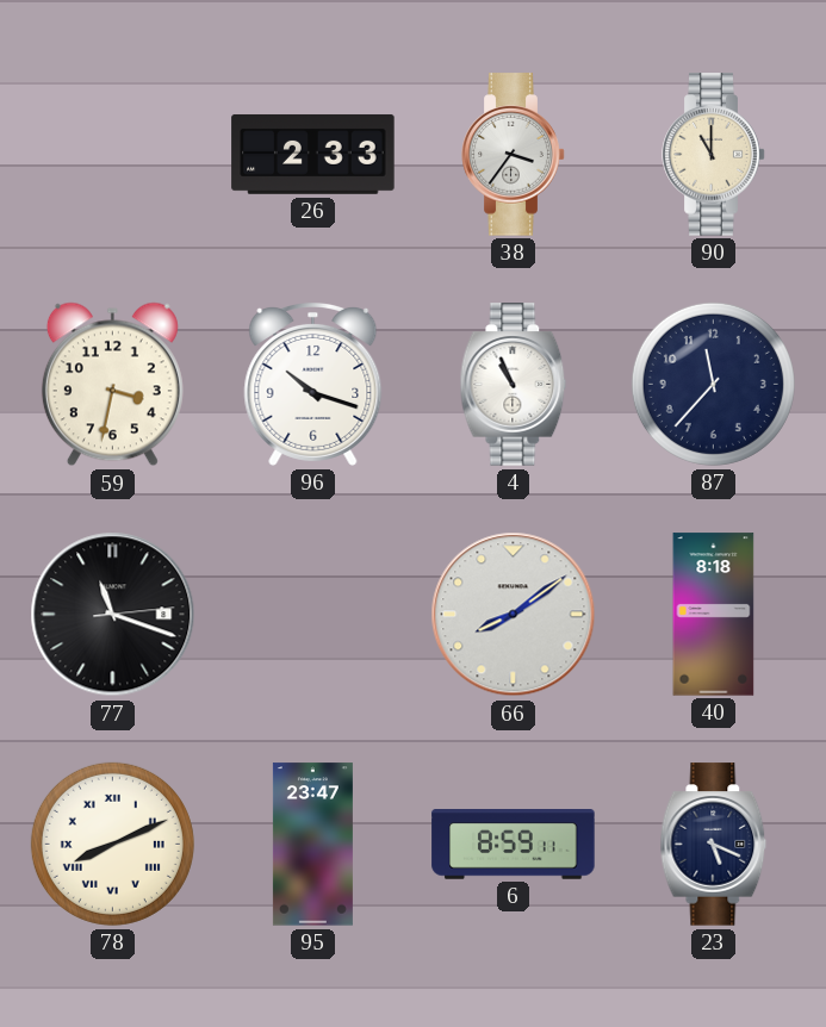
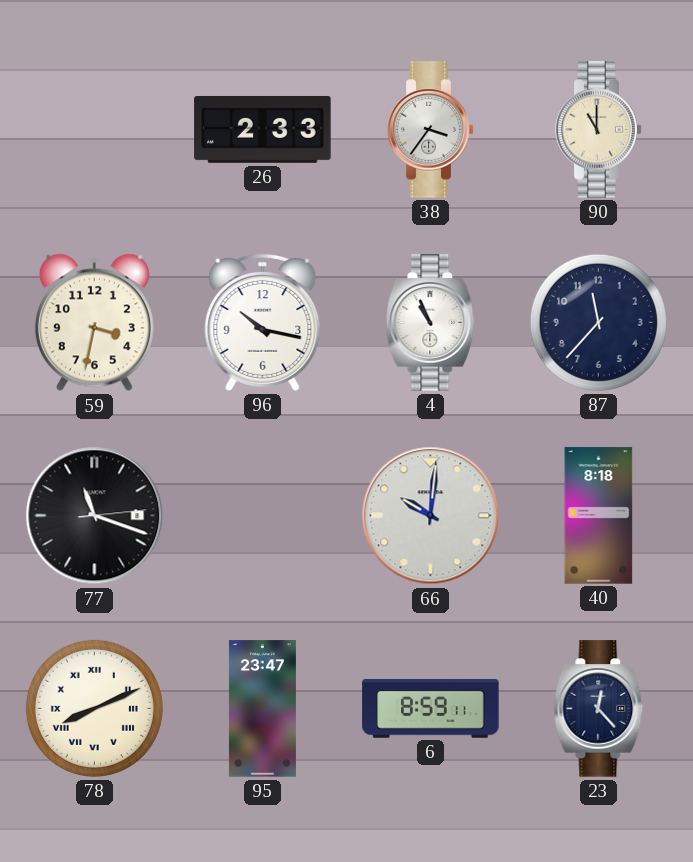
96: 10:18 -> 10:17
66: 8:09 -> 10:01
23: 5:19 -> 12:23
